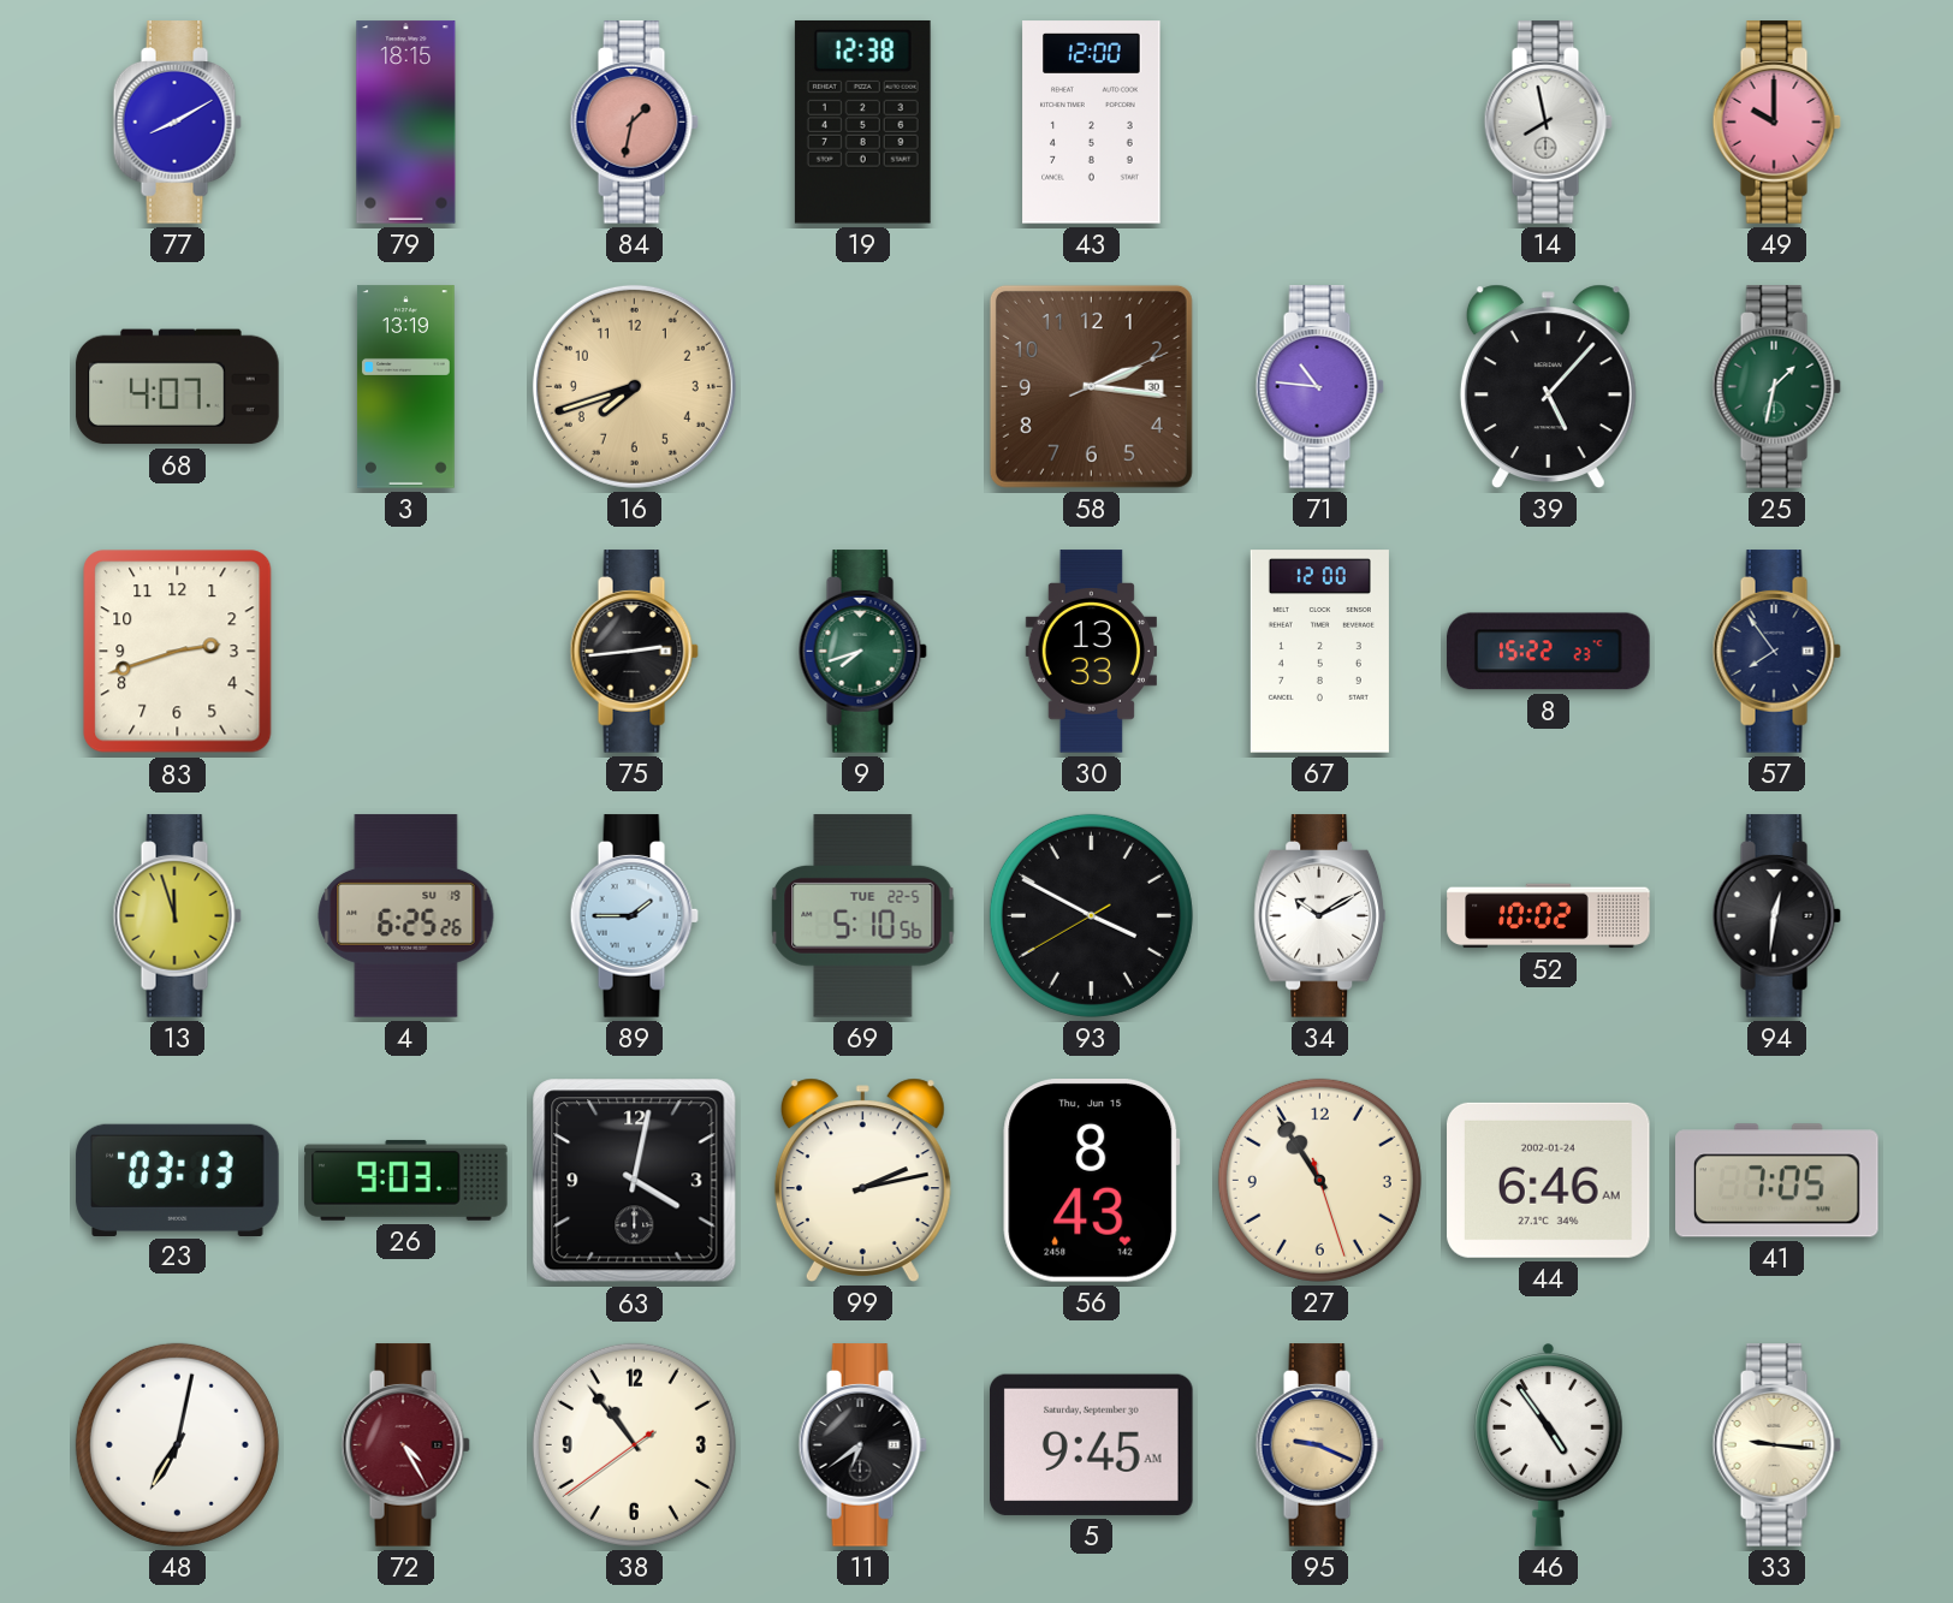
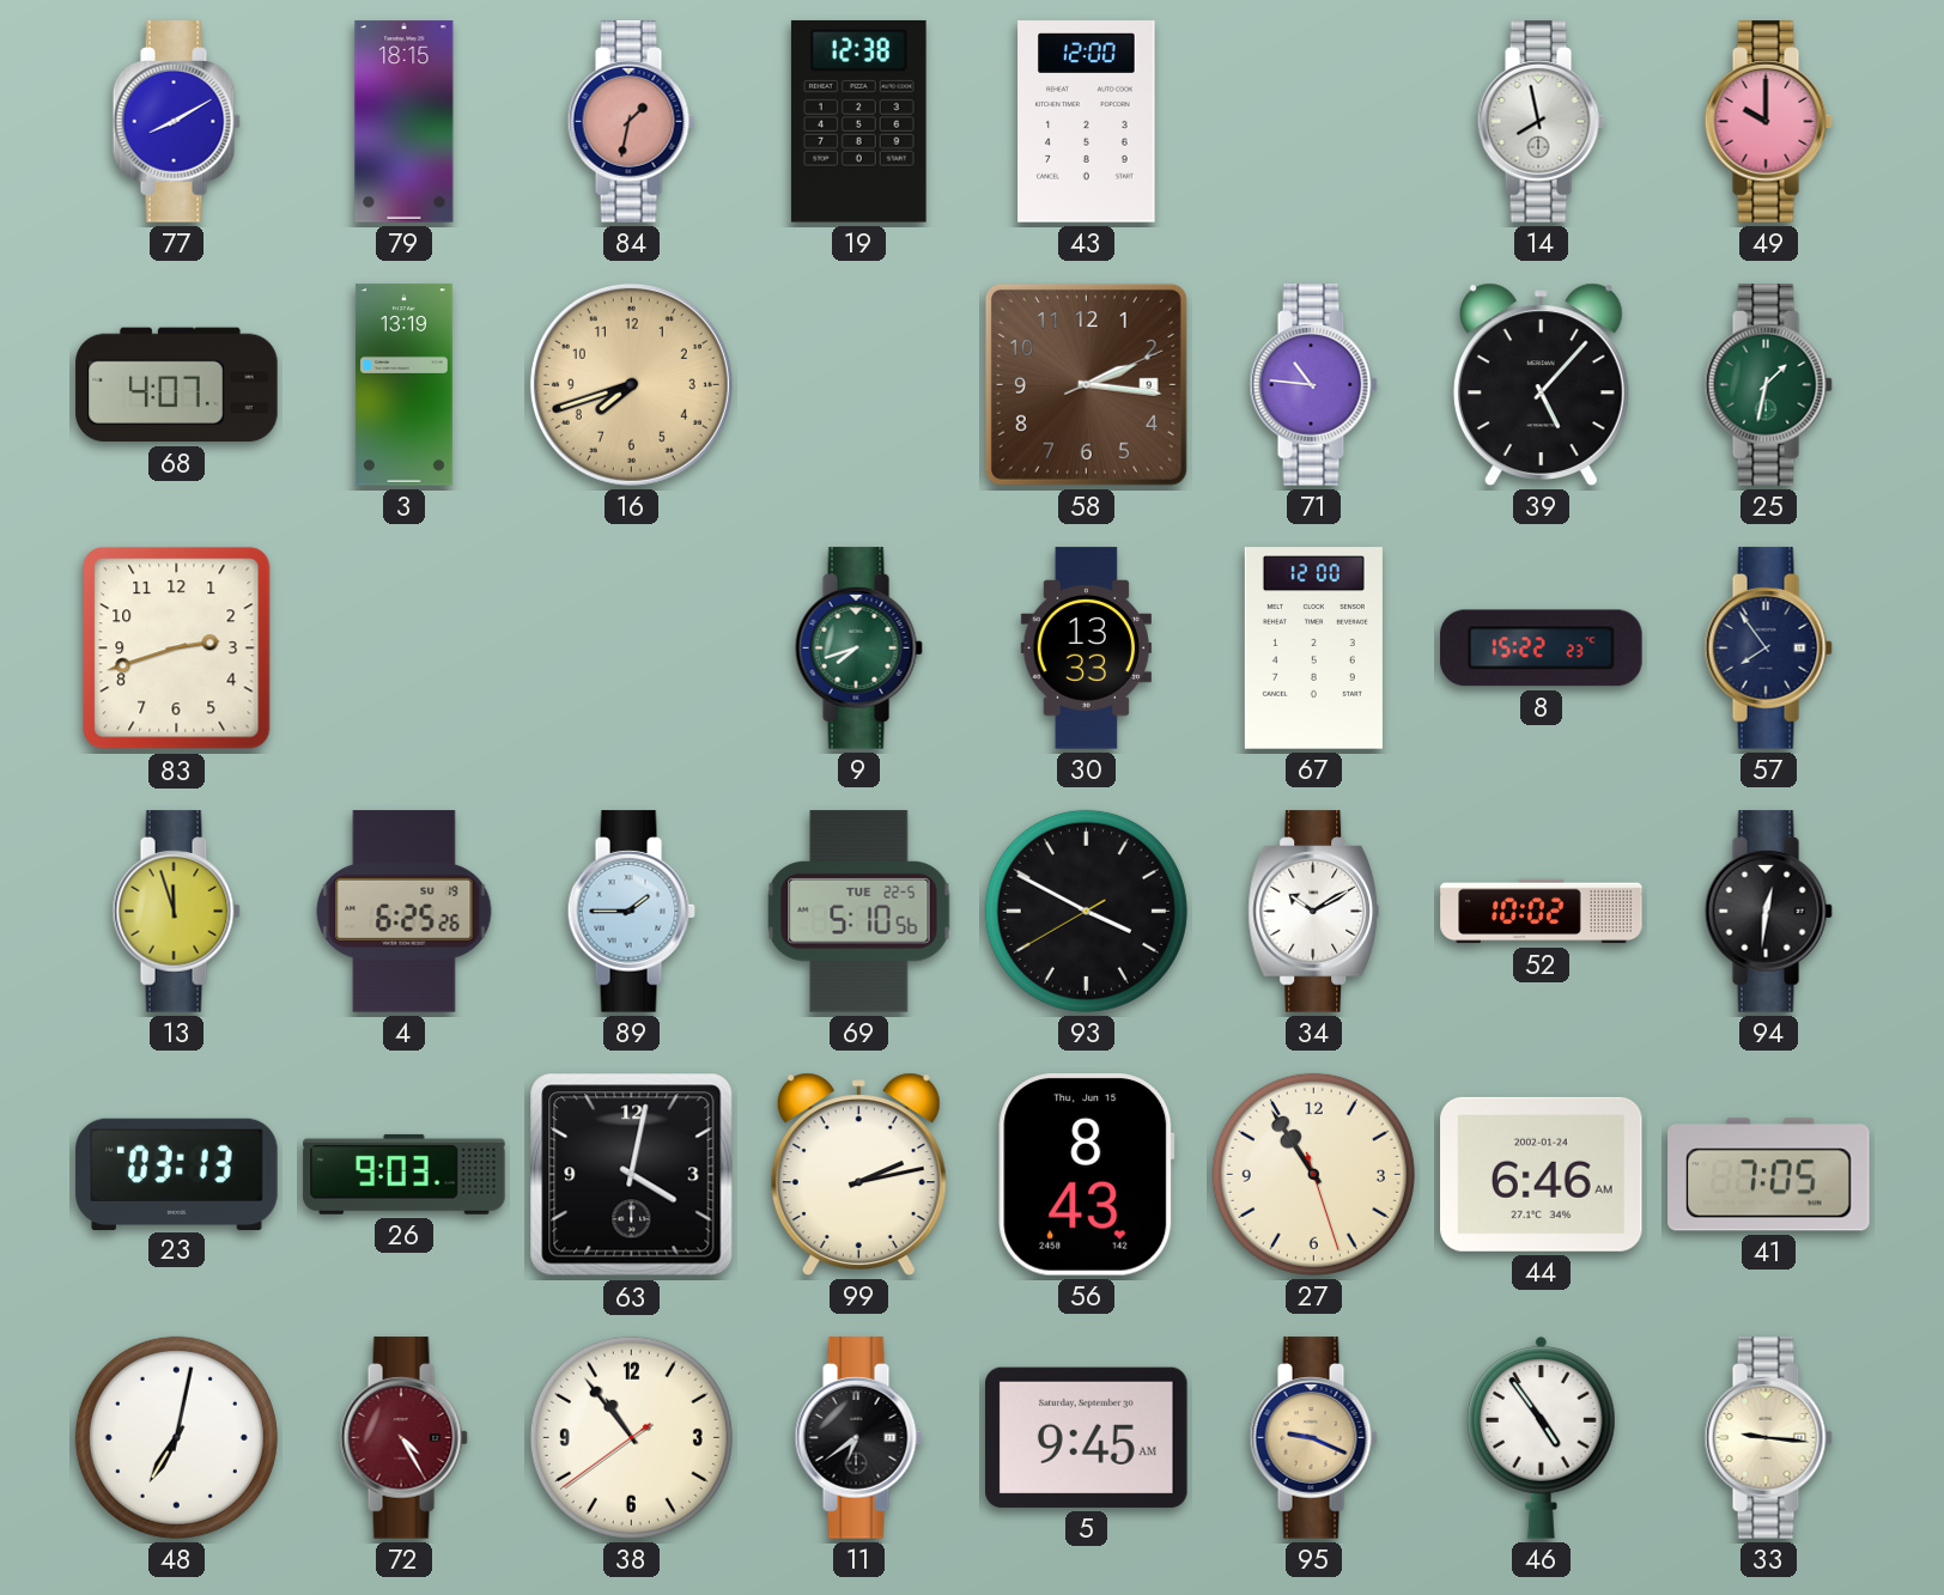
58 date: 30 -> 9
75: 2:44 -> none
